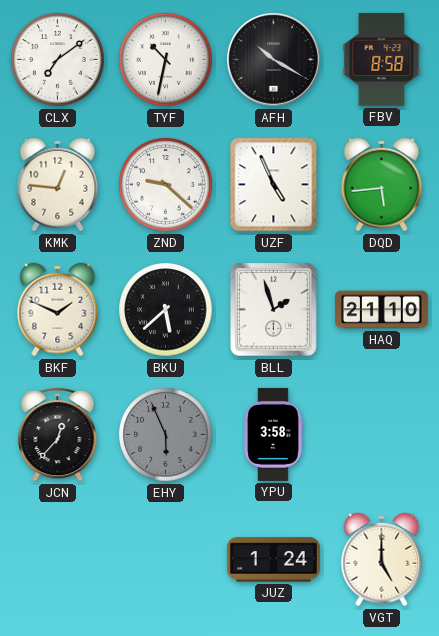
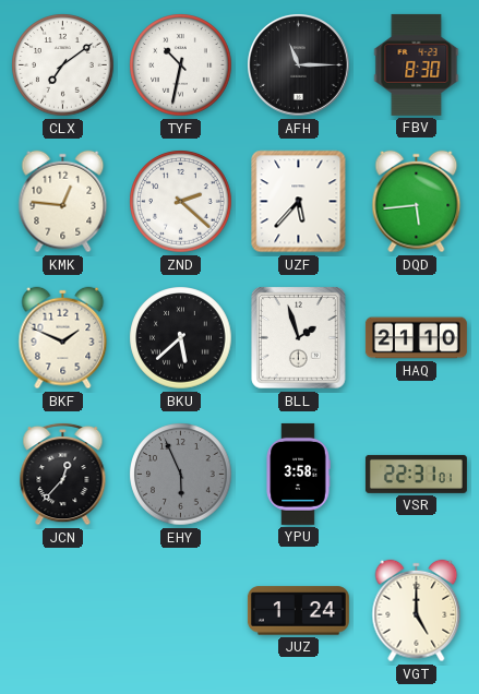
AFH: 10:20 -> 11:15
FBV: 8:58 -> 8:30
ZND: 9:22 -> 2:22
UZF: 4:56 -> 5:37
VSR: none -> 22:31
